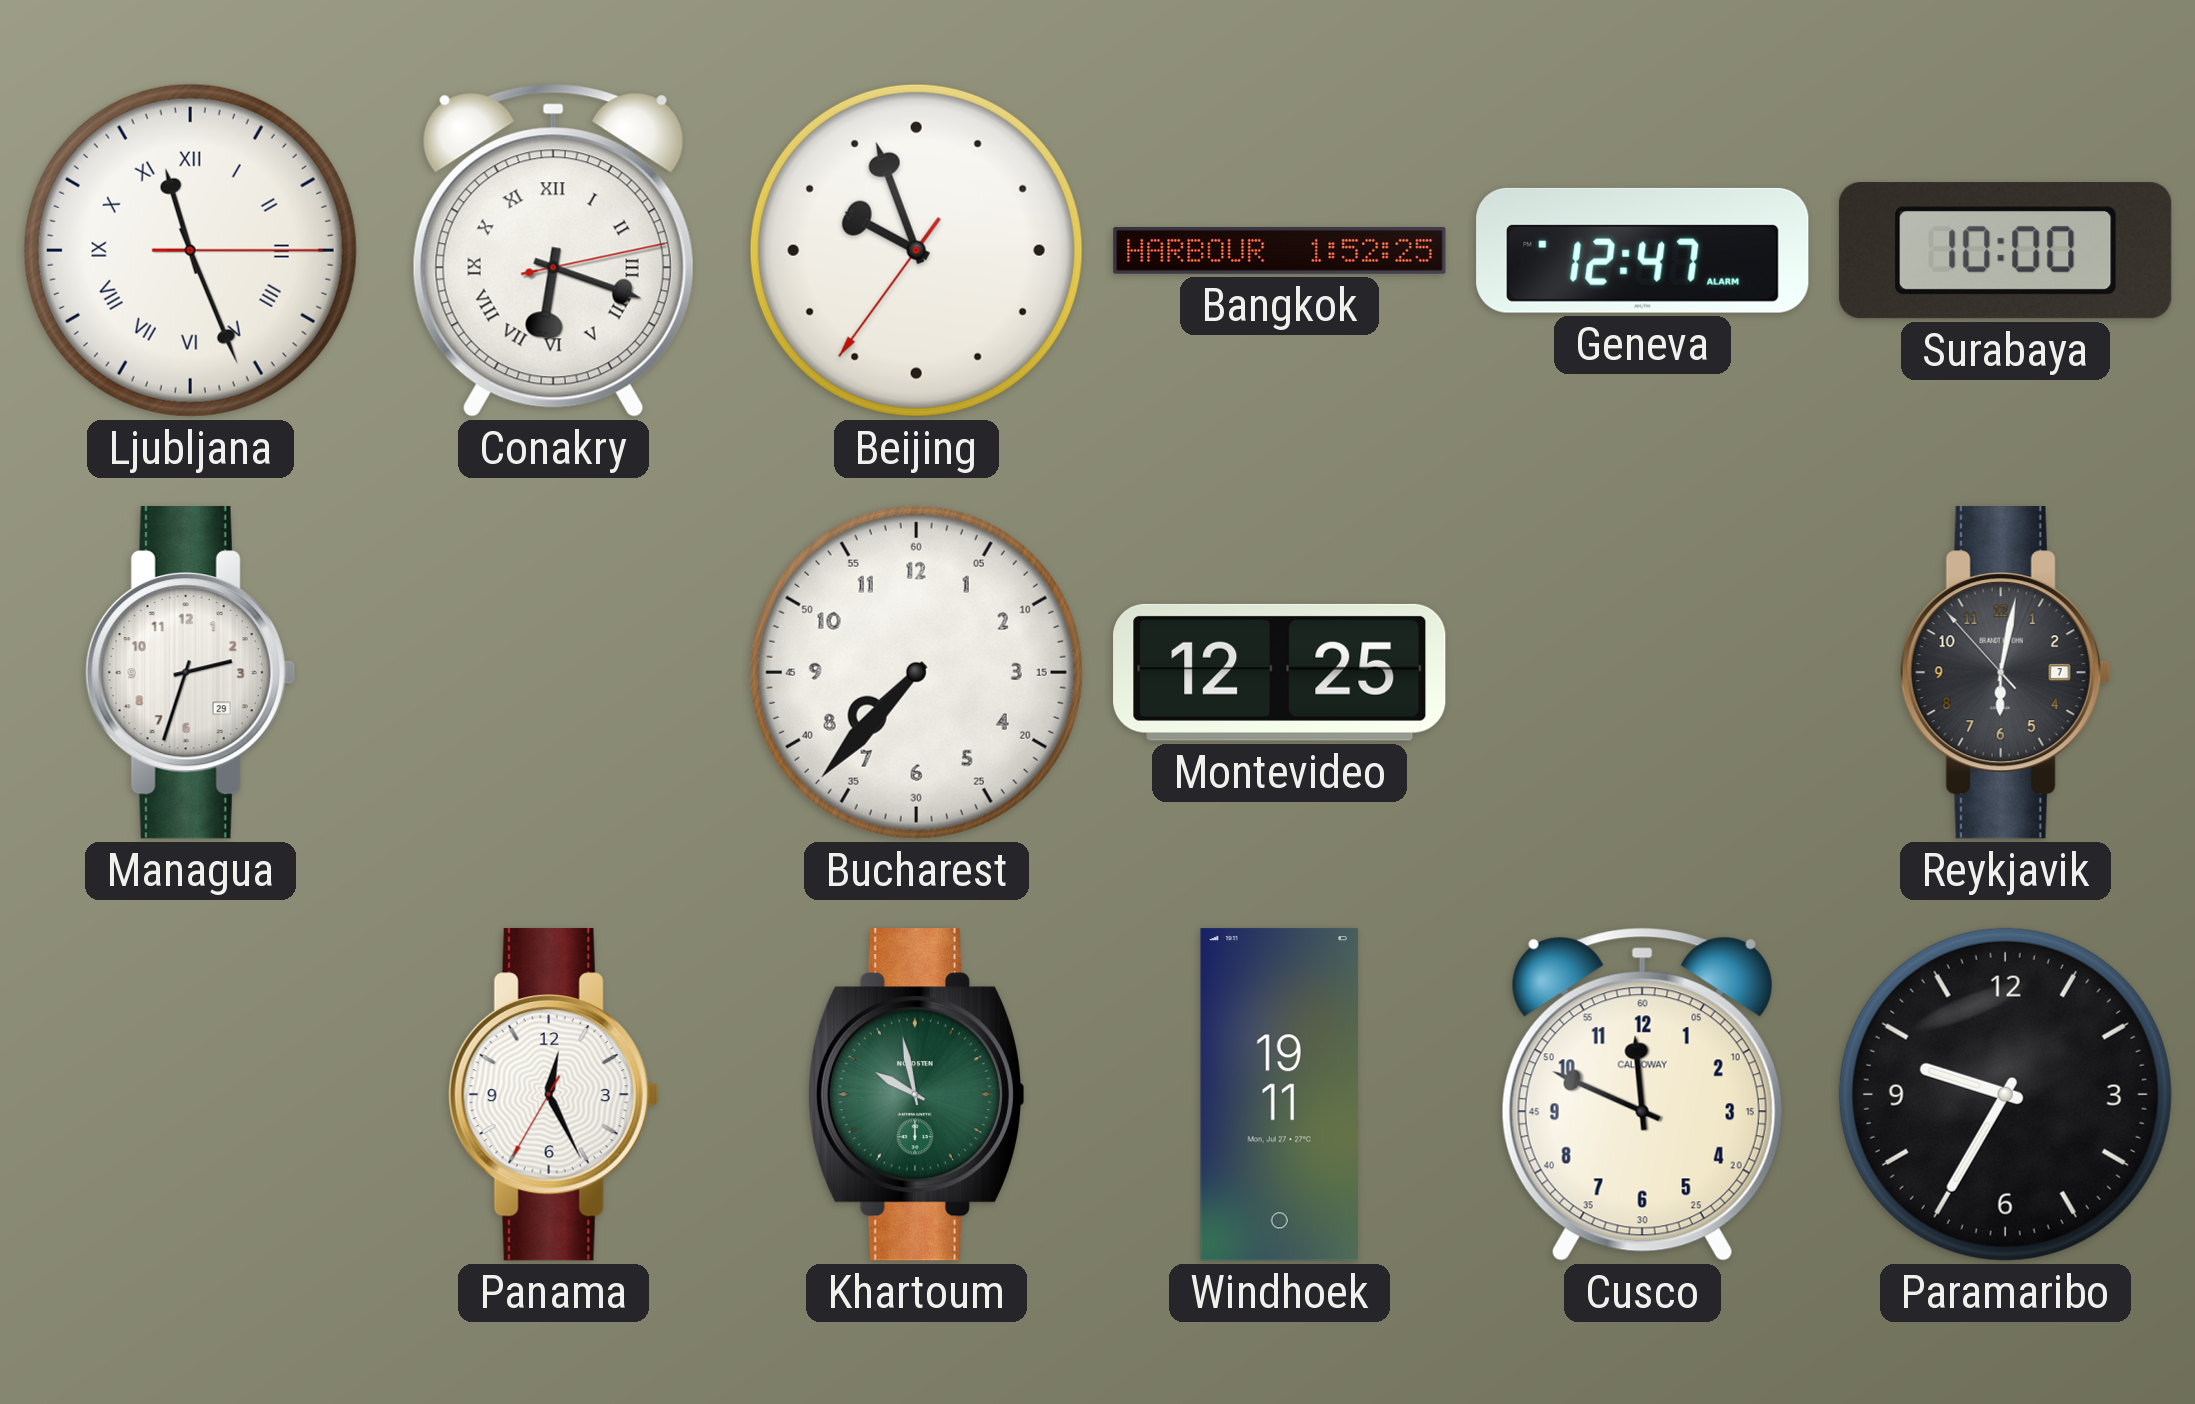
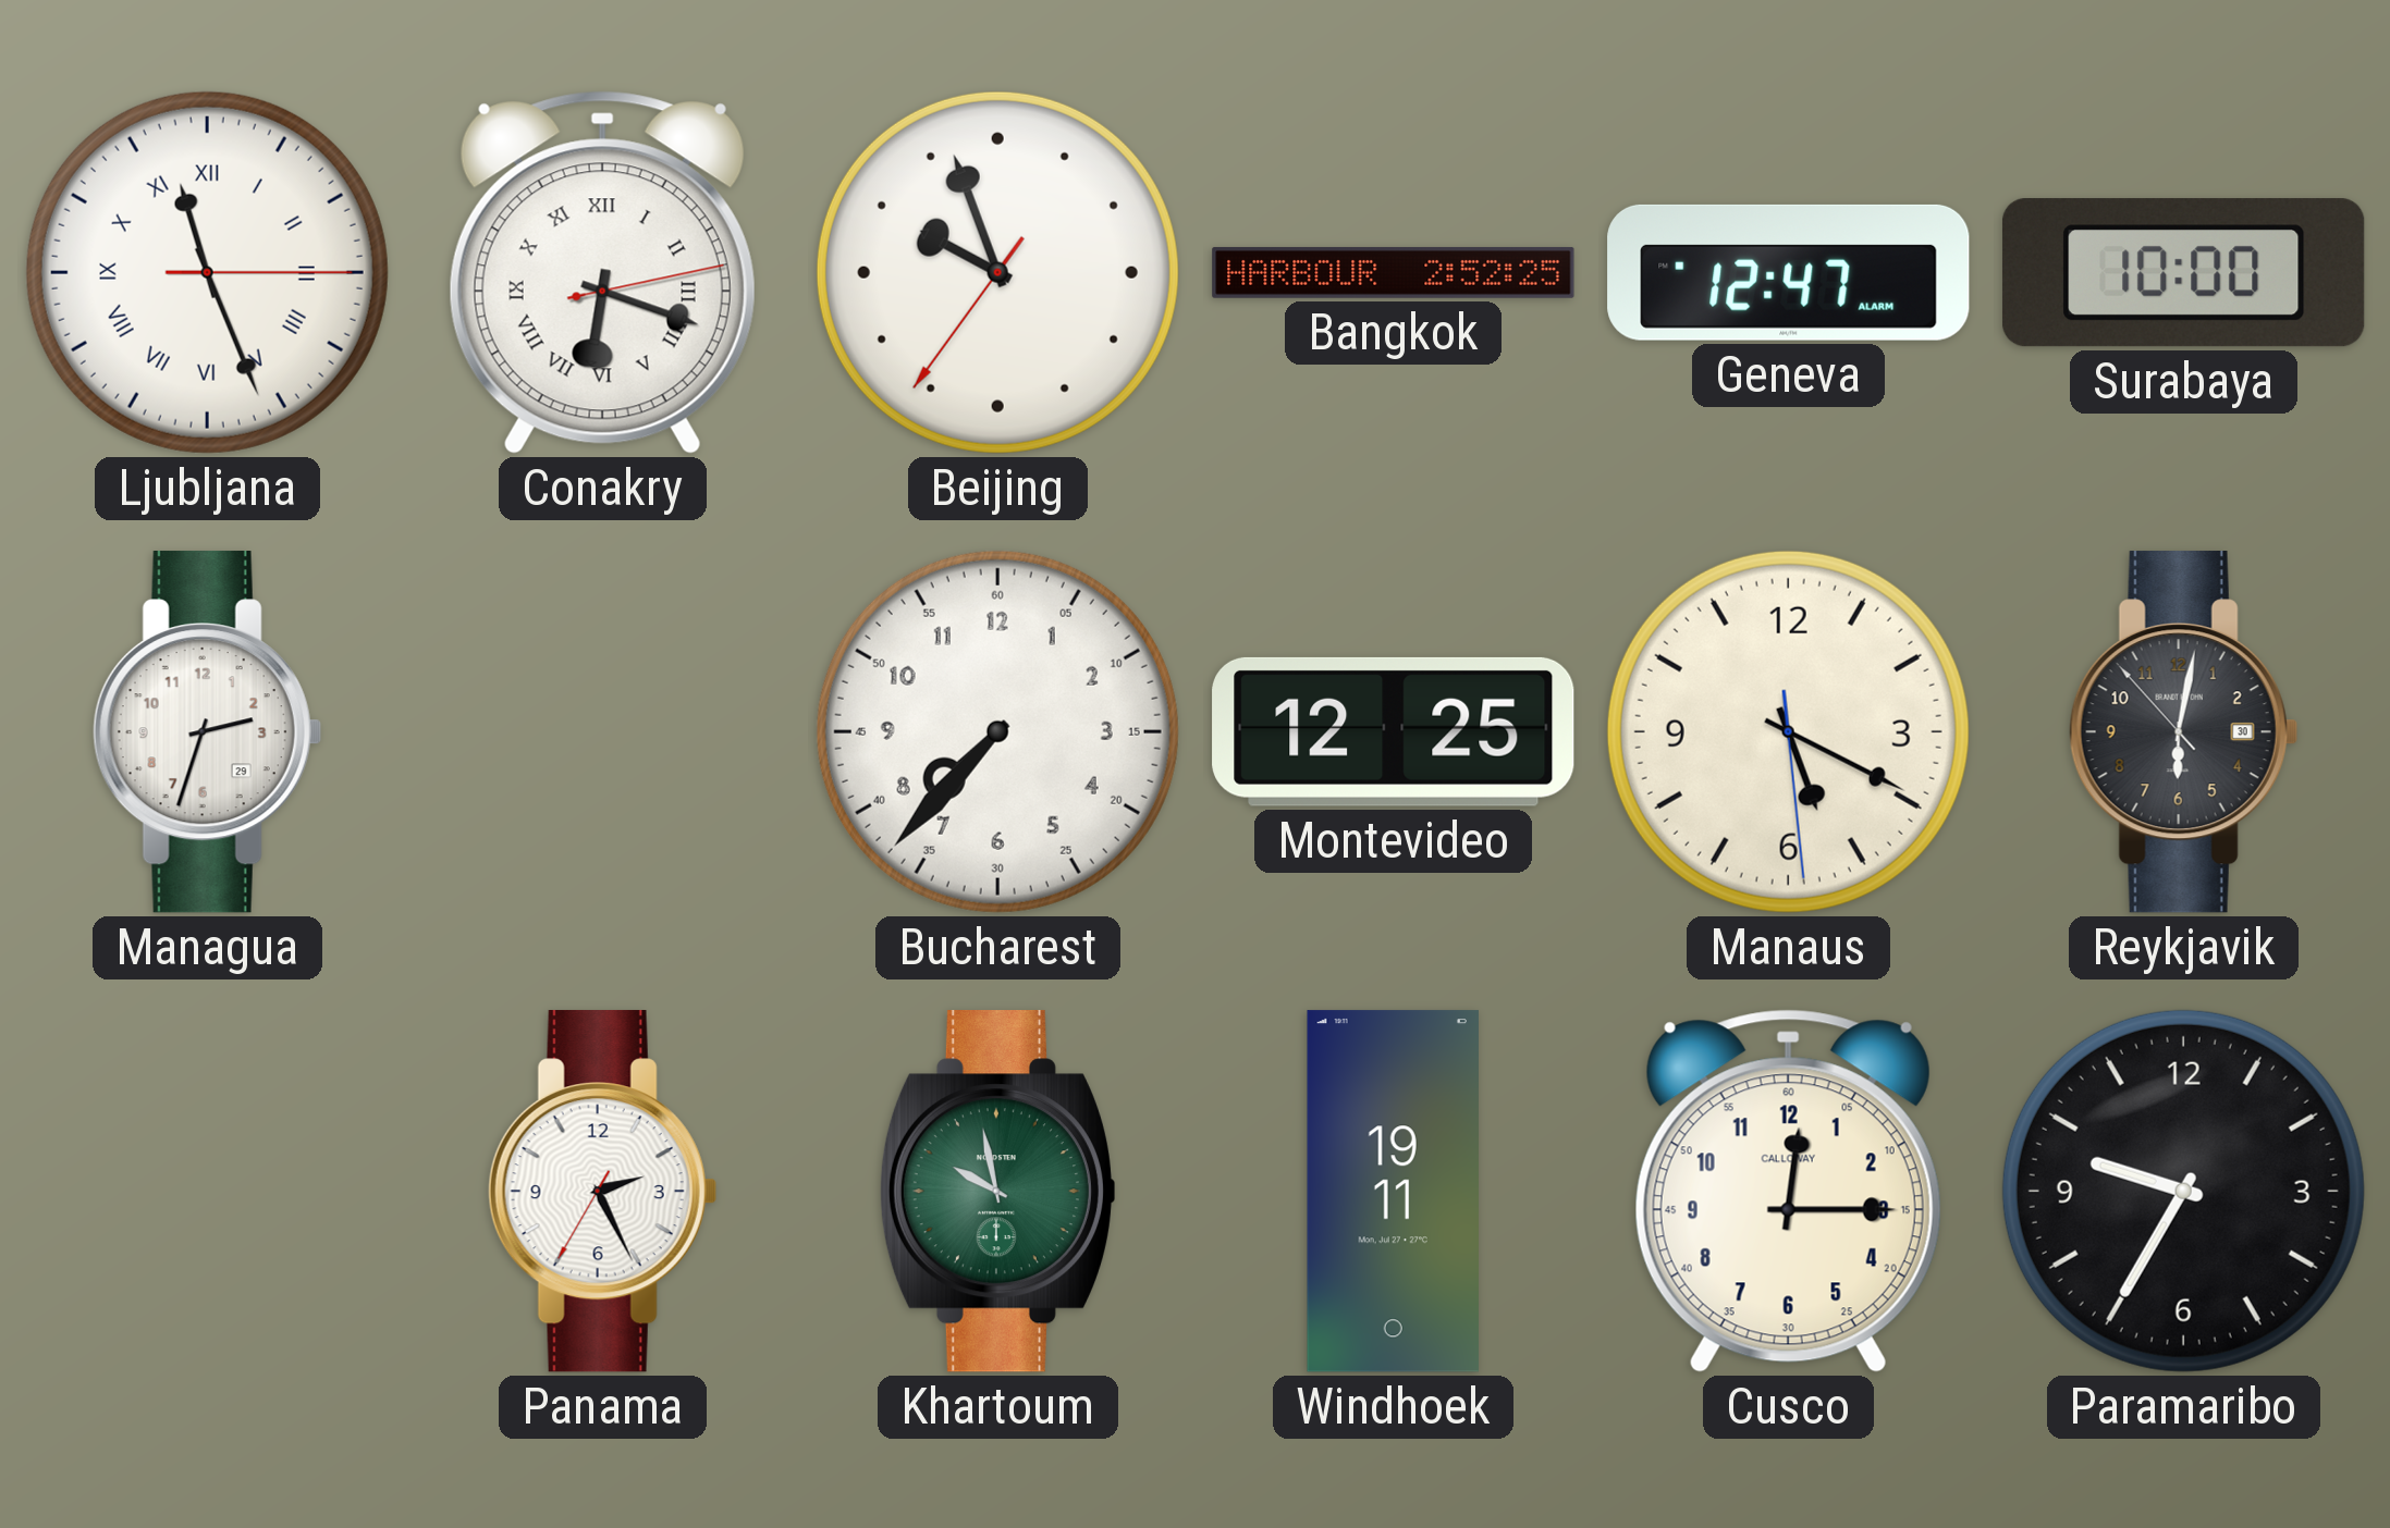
Bangkok: 1:52 -> 2:52
Manaus: none -> 5:19
Reykjavik date: 7 -> 30
Panama: 12:25 -> 2:25
Cusco: 11:49 -> 12:15
